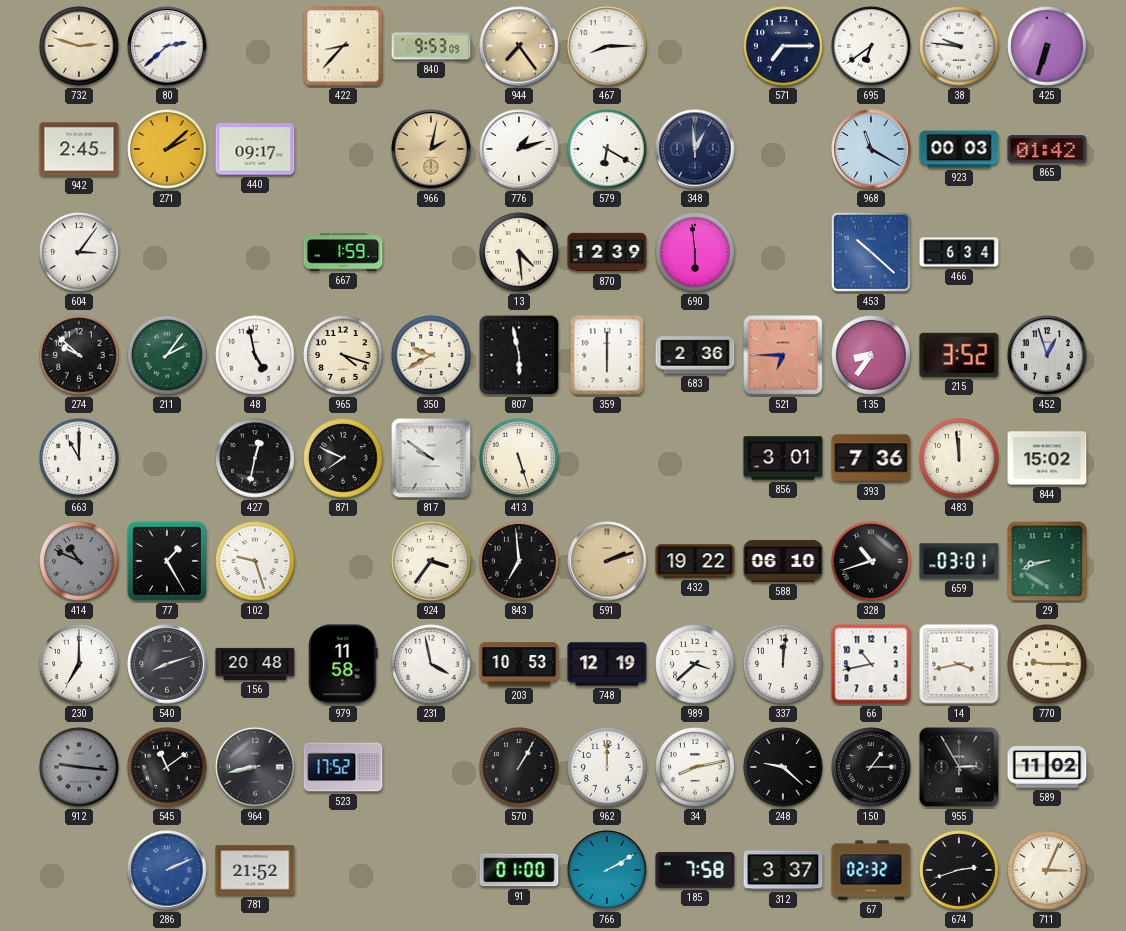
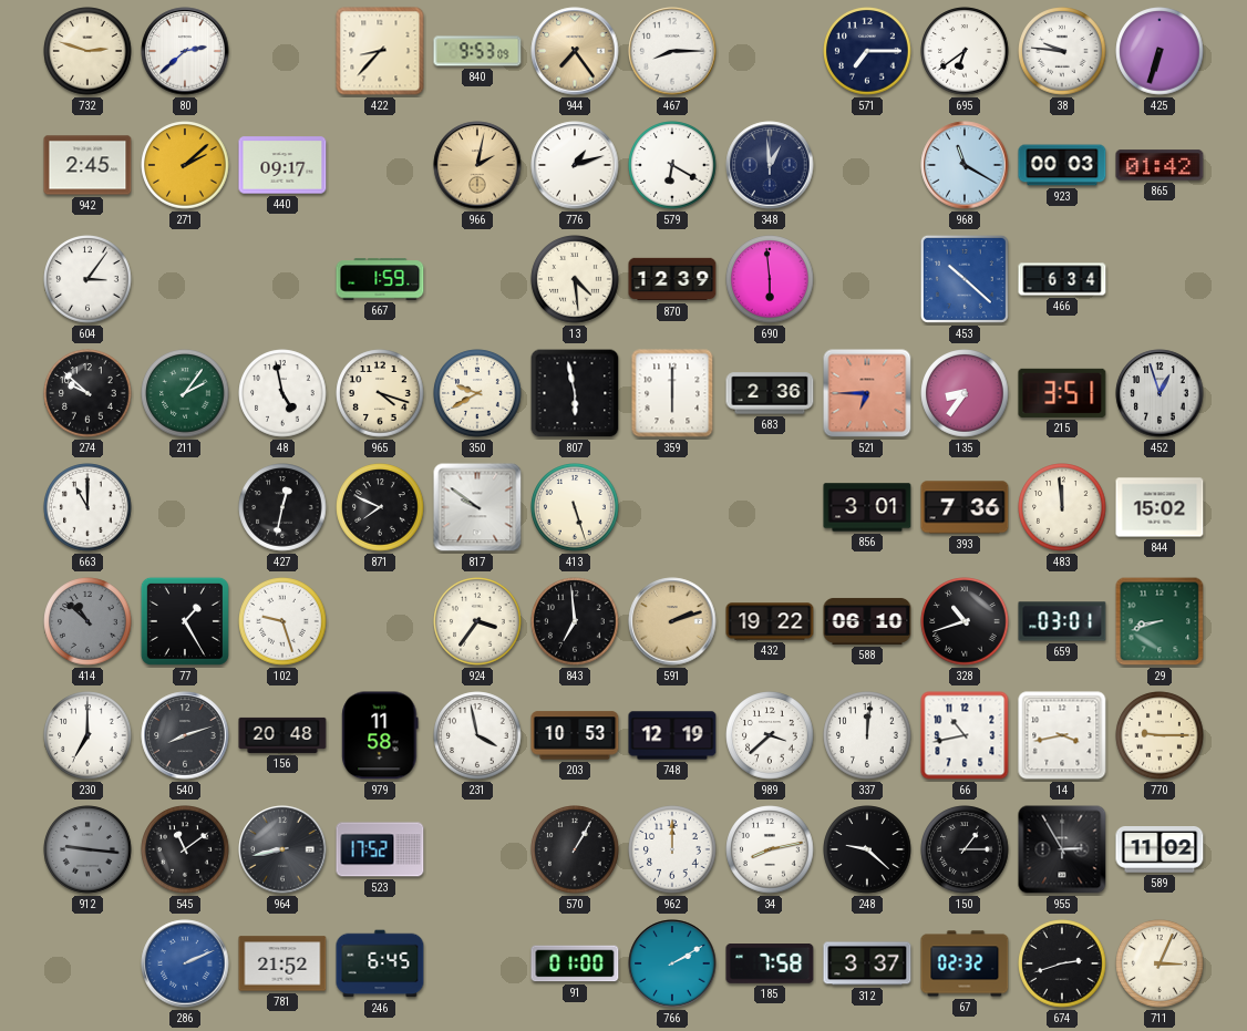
215: 3:52 -> 3:51
414: 10:49 -> 10:52
246: none -> 6:45
